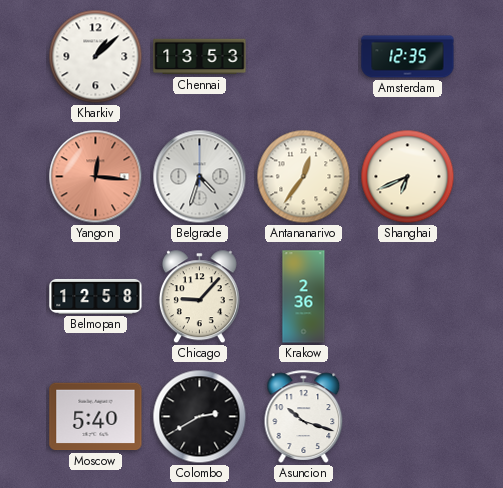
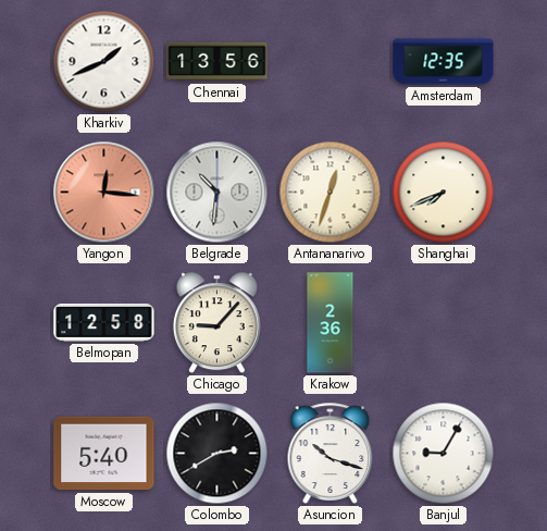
Kharkiv: 1:08 -> 1:41
Chennai: 13:53 -> 13:56
Belgrade: 4:33 -> 10:31
Antananarivo: 12:36 -> 12:33
Shanghai: 6:41 -> 7:41
Banjul: none -> 9:05
